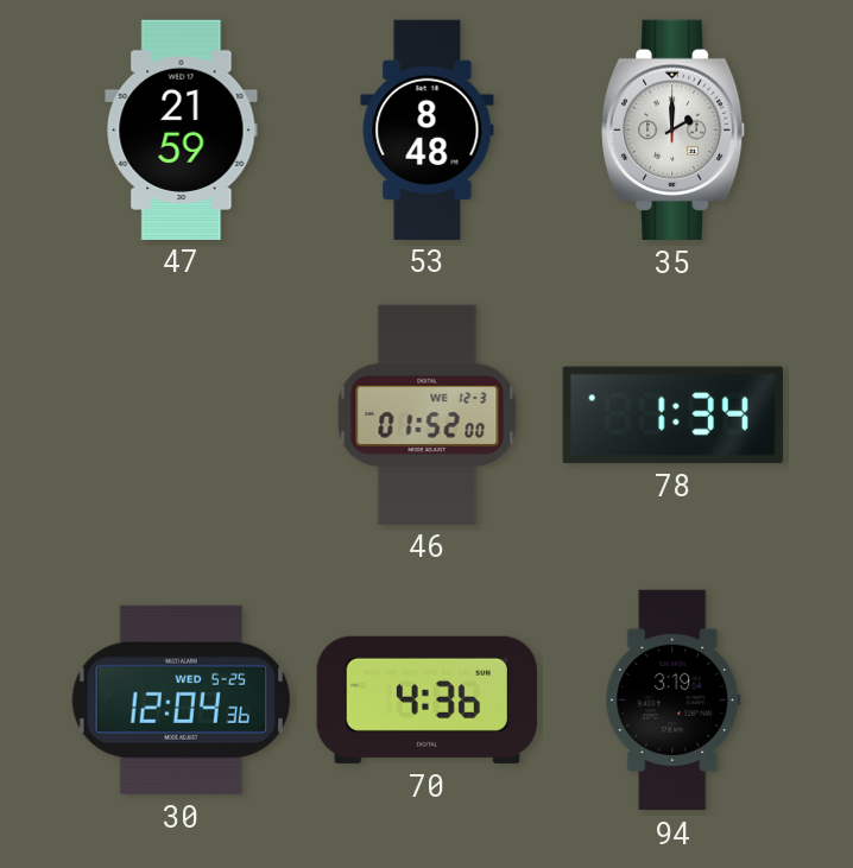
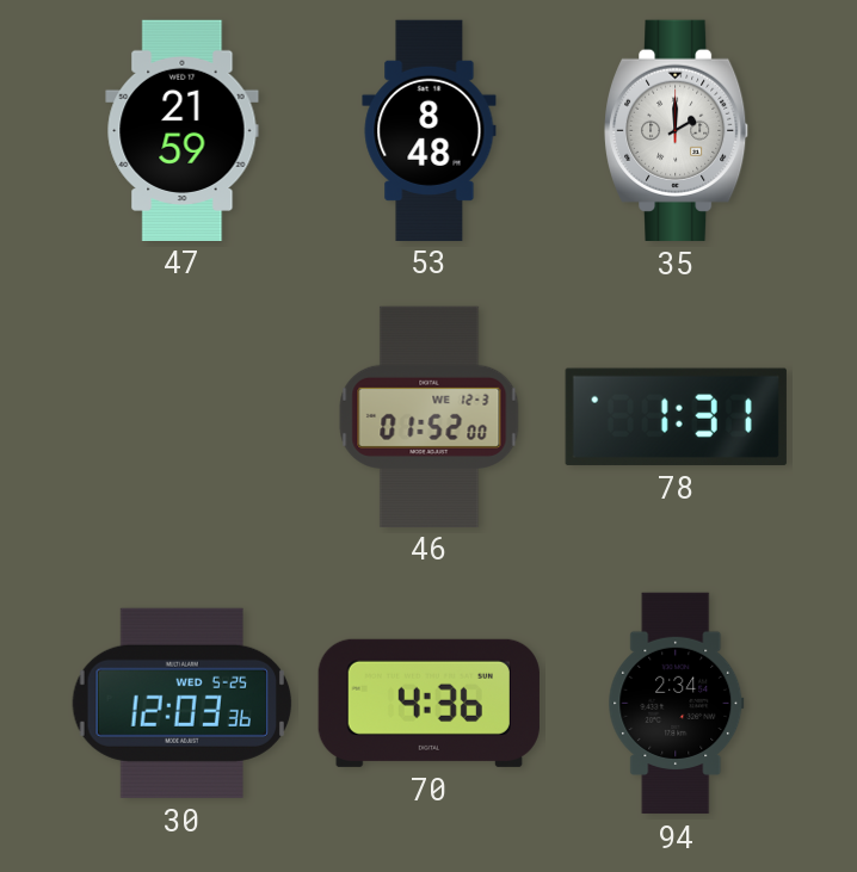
78: 1:34 -> 1:31
30: 12:04 -> 12:03
94: 3:19 -> 2:34
